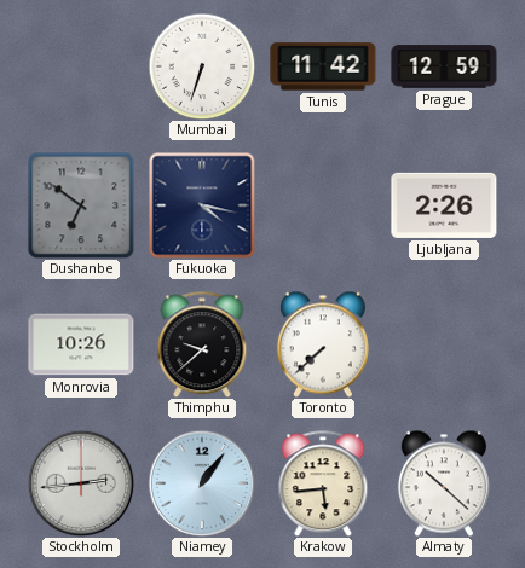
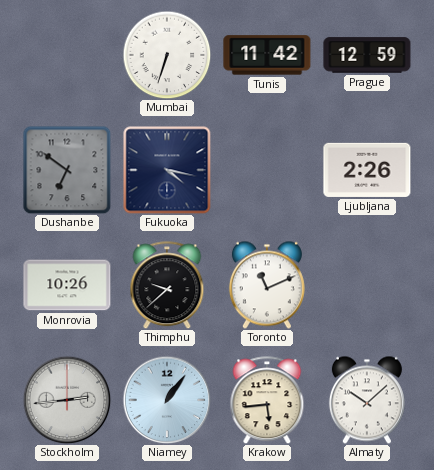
Toronto: 7:38 -> 11:11
Almaty: 10:22 -> 10:08
